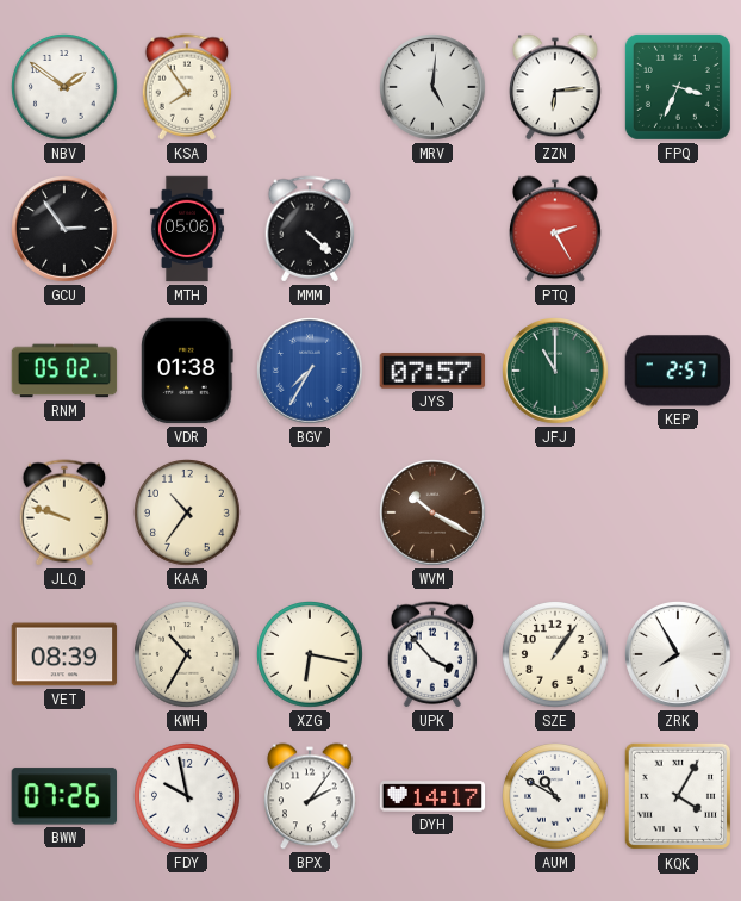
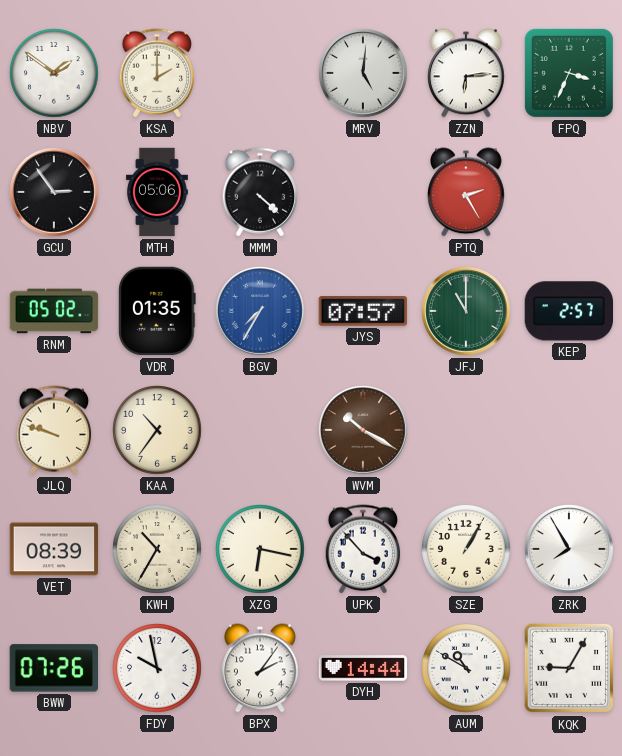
KSA: 7:54 -> 2:00
VDR: 01:38 -> 01:35
SZE: 1:06 -> 1:05
DYH: 14:17 -> 14:44
KQK: 4:05 -> 9:05
